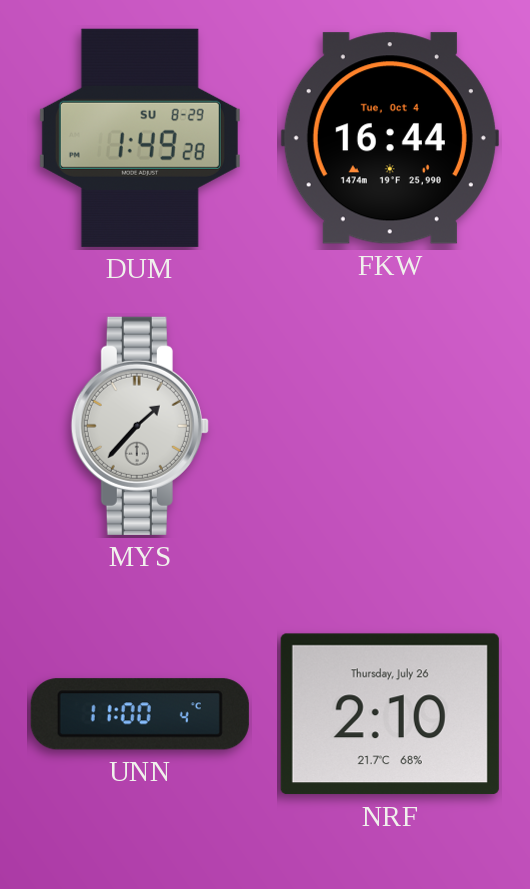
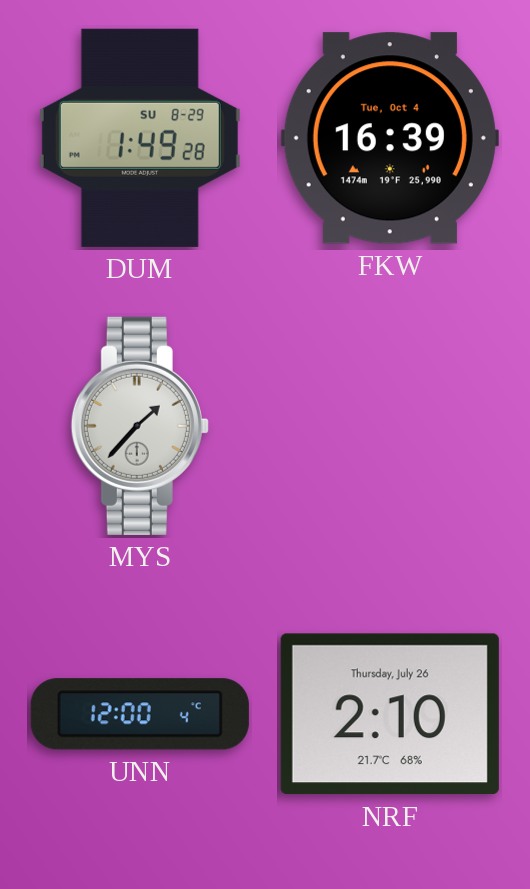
FKW: 16:44 -> 16:39
UNN: 11:00 -> 12:00
